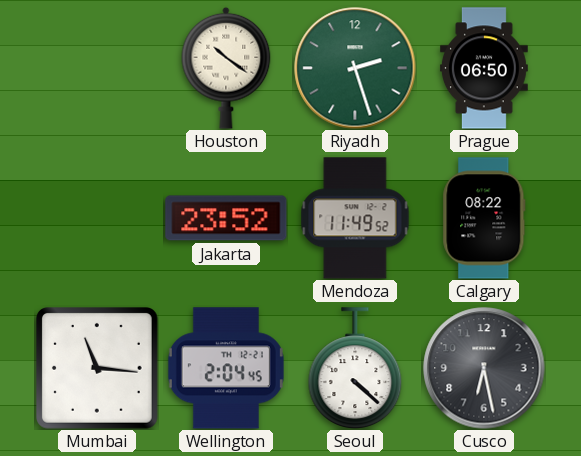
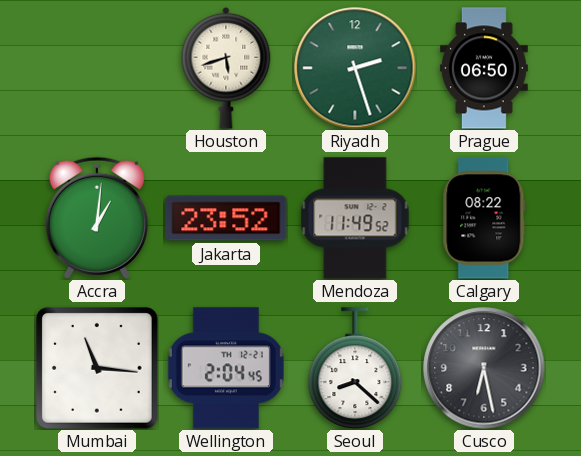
Houston: 10:21 -> 5:42
Accra: none -> 1:01
Seoul: 4:22 -> 8:22
